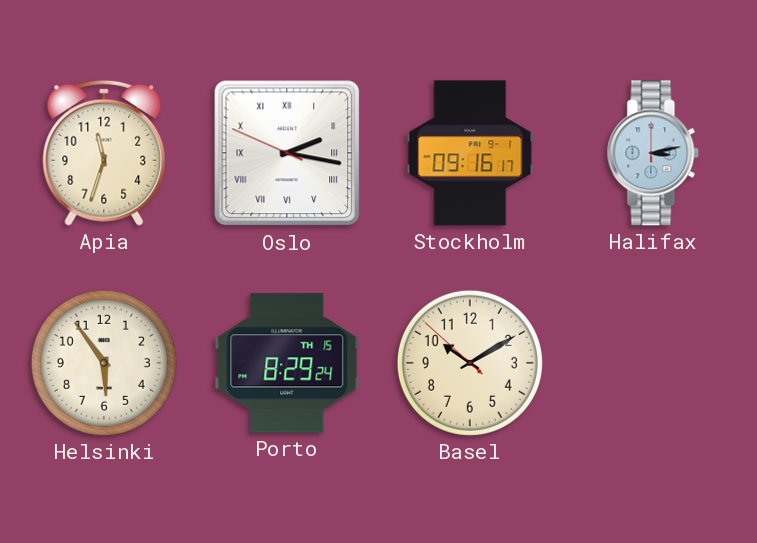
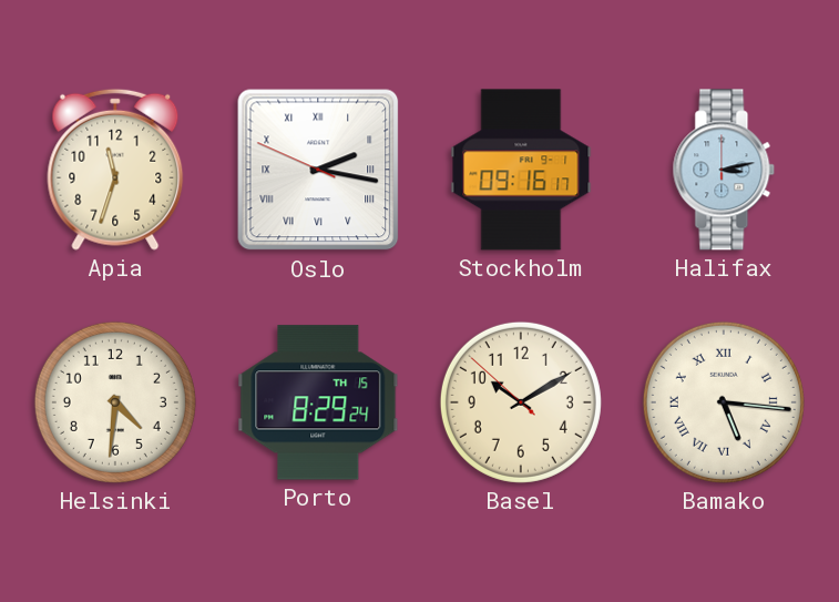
Helsinki: 5:54 -> 4:31
Bamako: none -> 5:16
